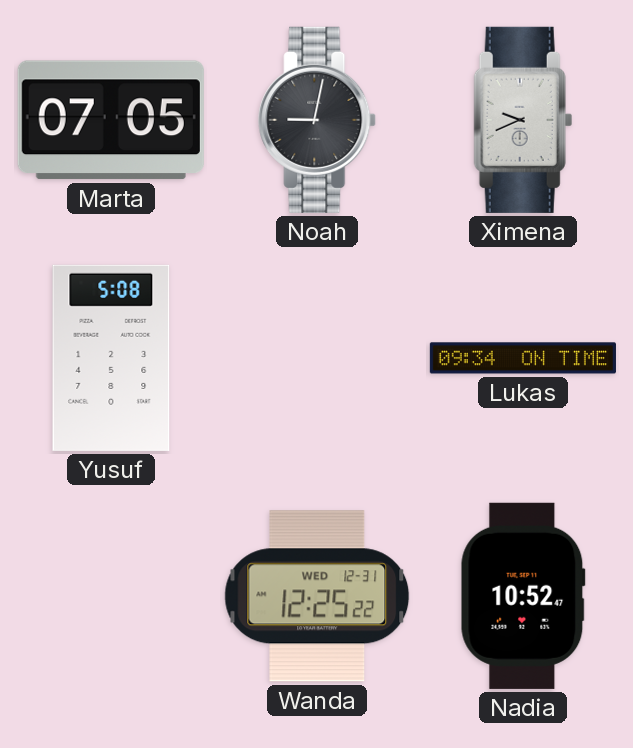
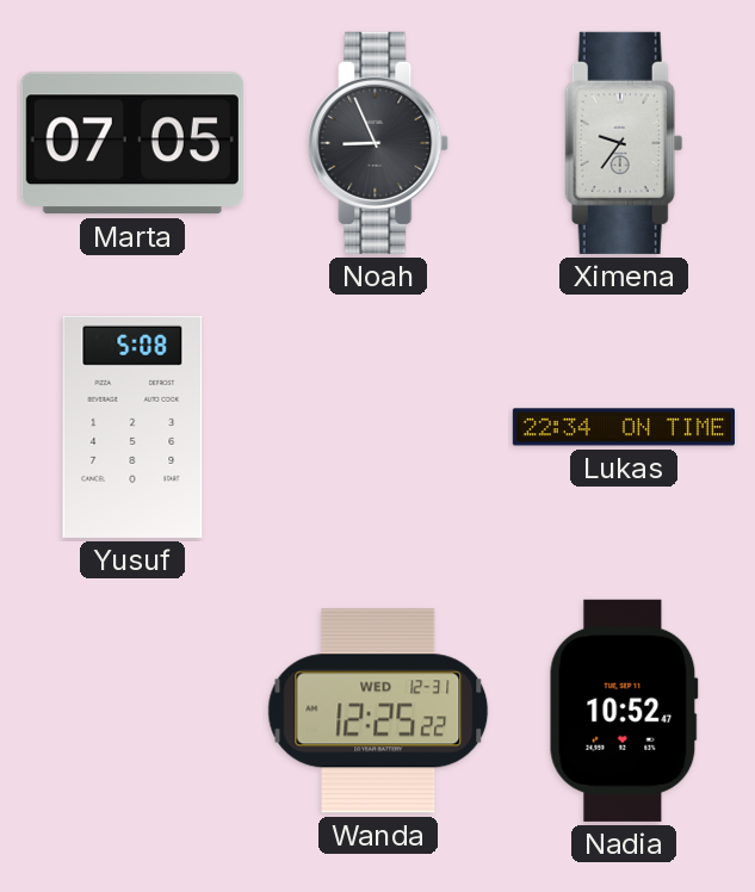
Noah: 9:02 -> 8:56
Ximena: 9:41 -> 9:36
Lukas: 09:34 -> 22:34
